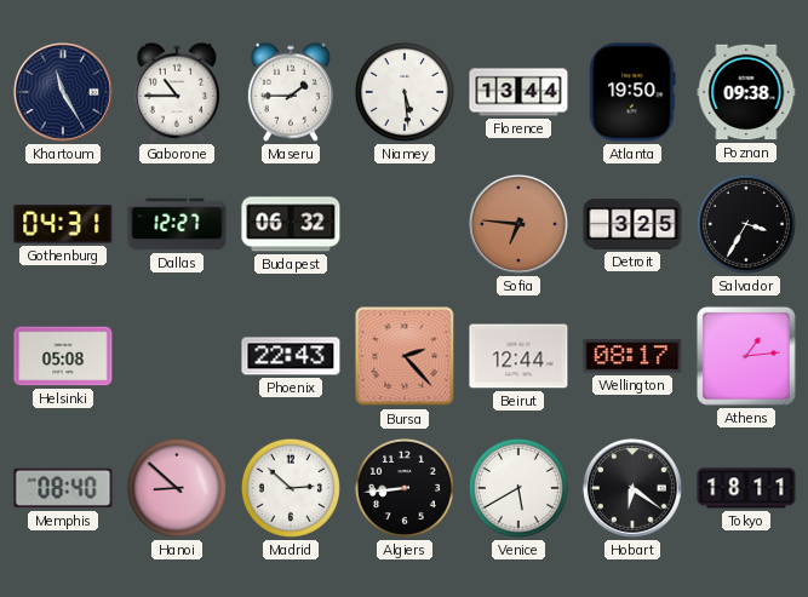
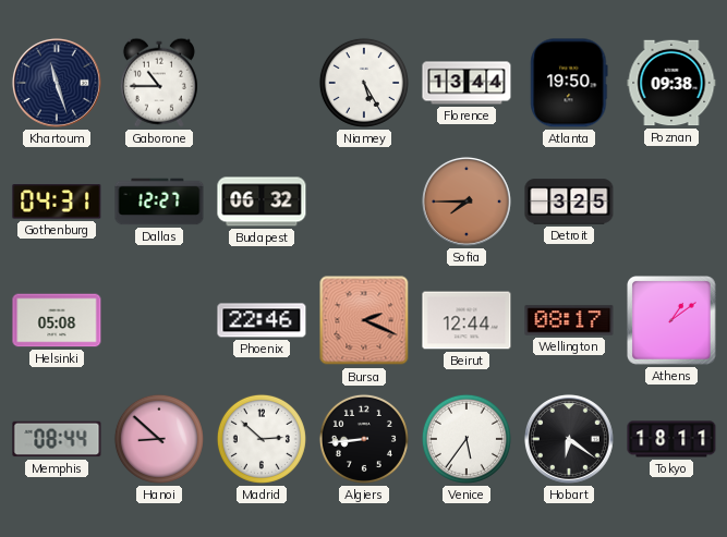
Khartoum: 11:25 -> 11:27
Maseru: 1:45 -> none
Niamey: 5:29 -> 5:25
Sofia: 6:46 -> 7:45
Salvador: 3:35 -> none
Phoenix: 22:43 -> 22:46
Bursa: 2:23 -> 2:19
Athens: 1:14 -> 1:09
Memphis: 08:40 -> 08:44
Venice: 5:40 -> 5:36
